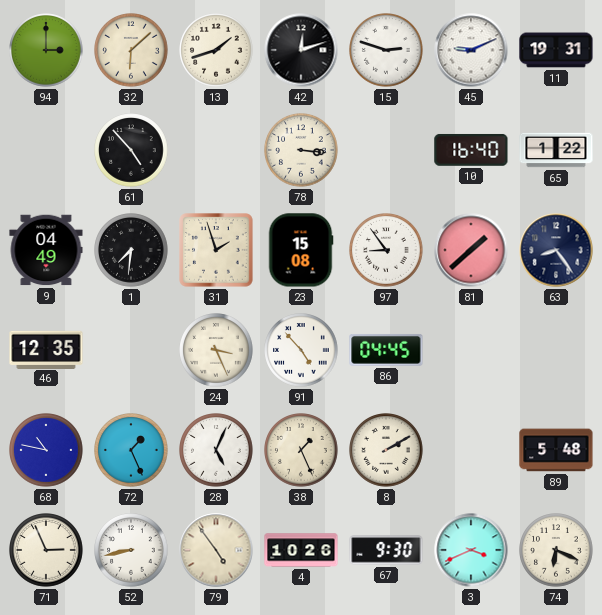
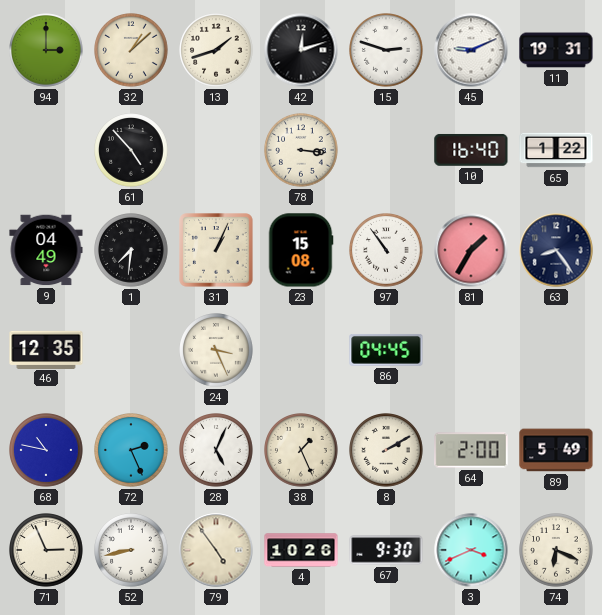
32: 6:08 -> 1:08
31: 1:57 -> 1:04
97: 8:54 -> 10:54
81: 1:38 -> 1:35
91: 4:53 -> none
72: 1:26 -> 2:26
64: none -> 2:00
89: 5:48 -> 5:49
